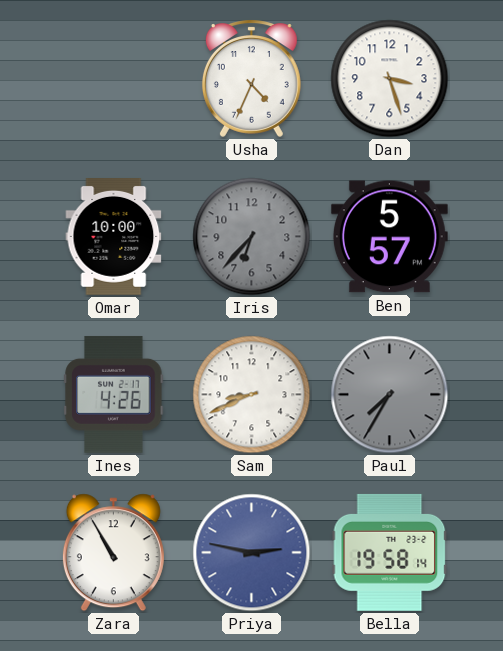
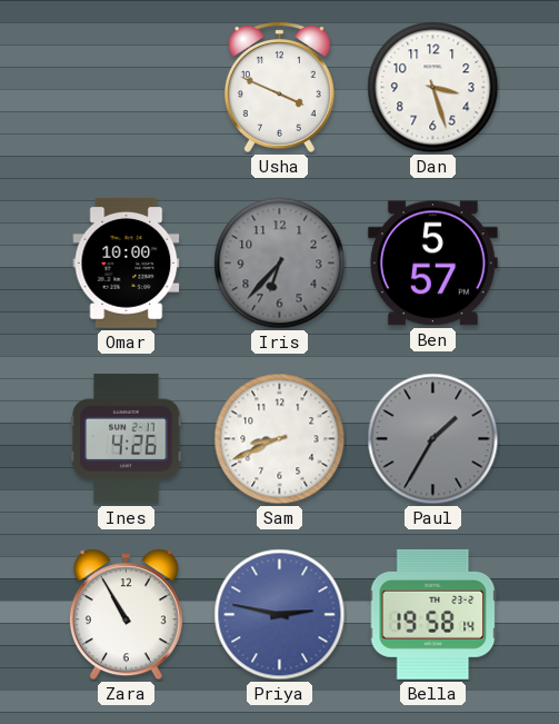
Usha: 4:34 -> 3:49
Paul: 7:35 -> 1:35
